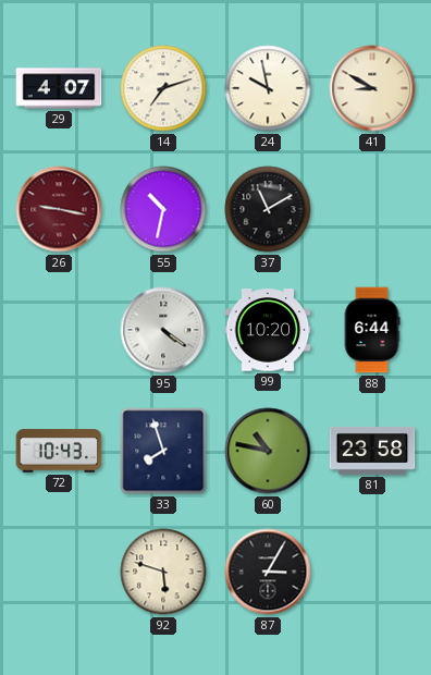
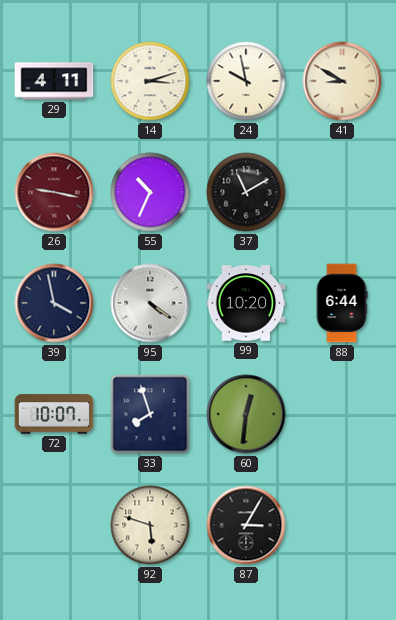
29: 4:07 -> 4:11
14: 7:12 -> 3:12
55: 10:32 -> 10:34
39: none -> 3:58
72: 10:43 -> 10:07
60: 10:47 -> 12:31
81: 23:58 -> none
